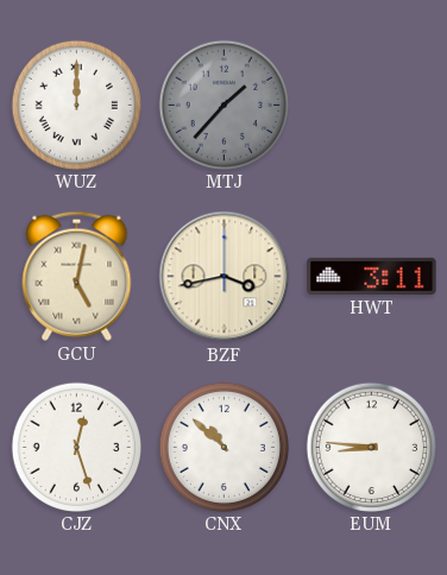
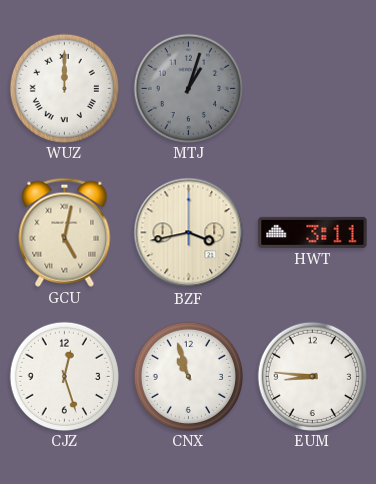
MTJ: 1:37 -> 1:03
CNX: 10:52 -> 10:57
